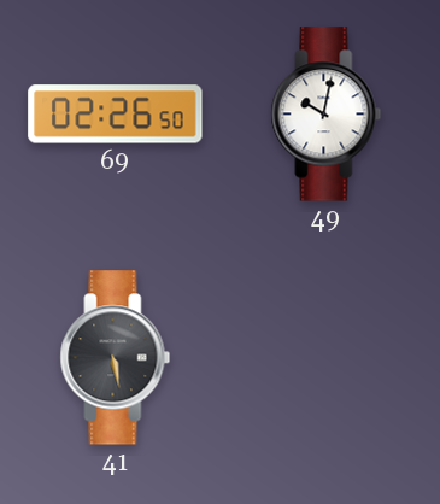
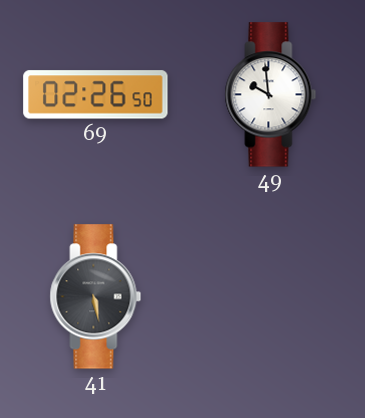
49: 10:02 -> 9:59
